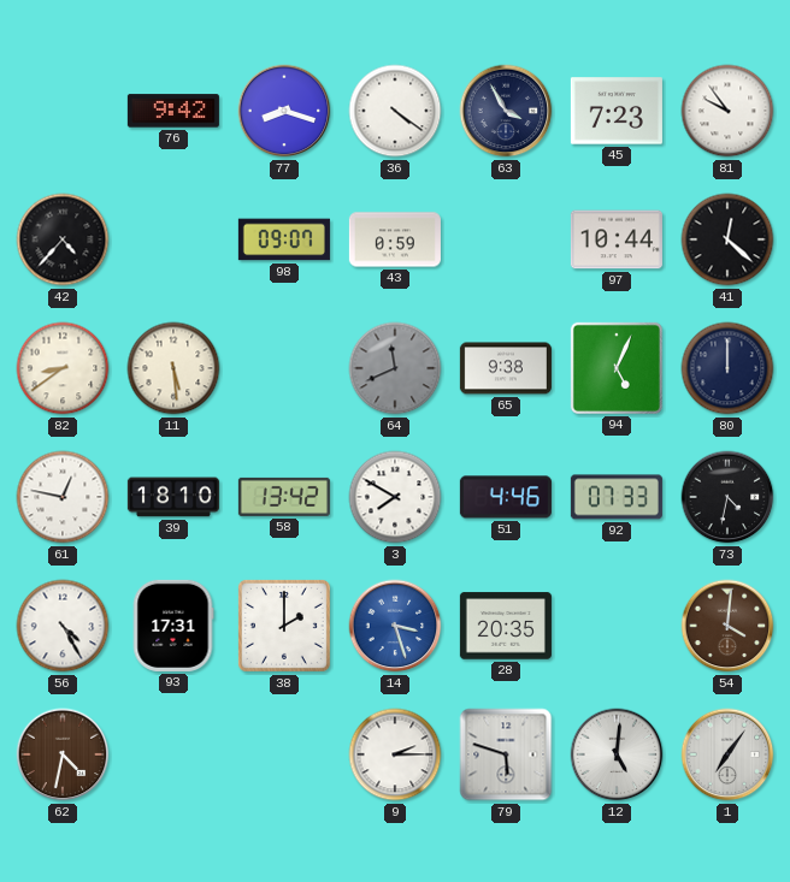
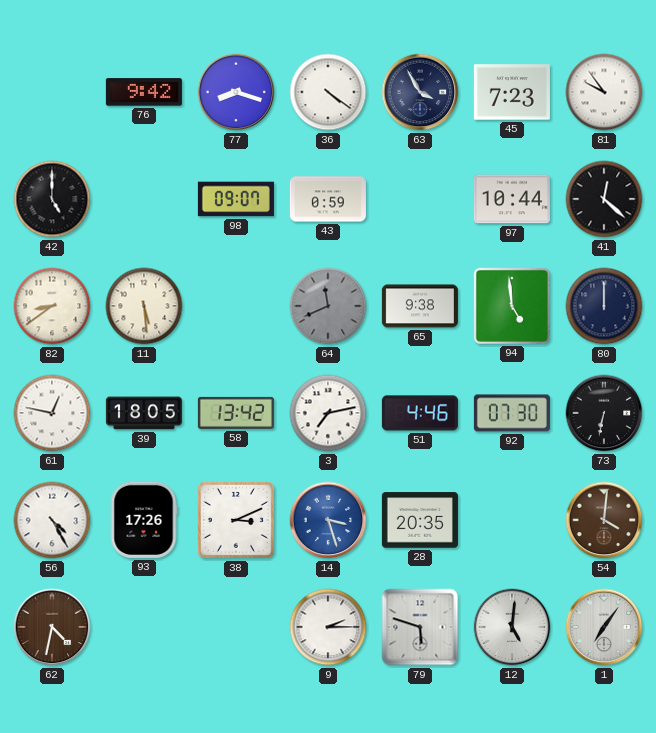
42: 4:37 -> 5:00
94: 5:04 -> 4:59
39: 18:10 -> 18:05
3: 7:50 -> 7:13
92: 07:33 -> 07:30
73: 4:32 -> 6:32
93: 17:31 -> 17:26
38: 2:00 -> 3:11
